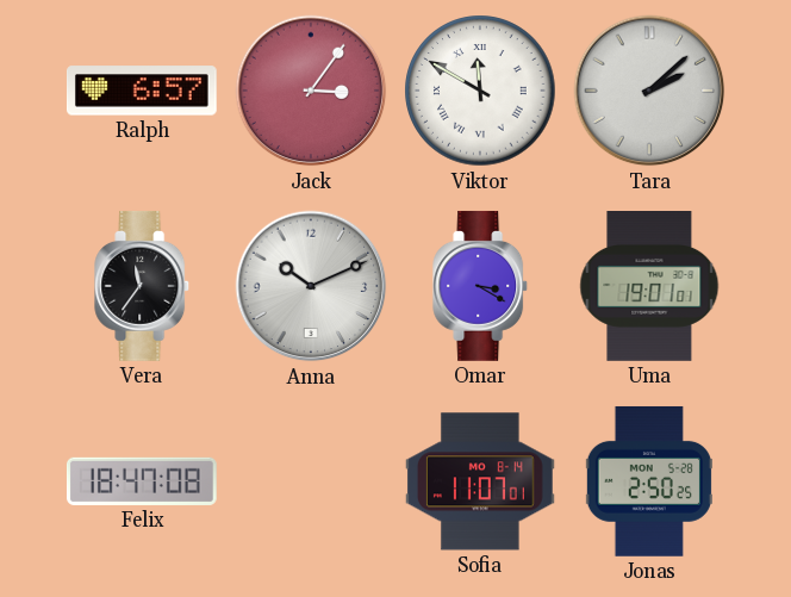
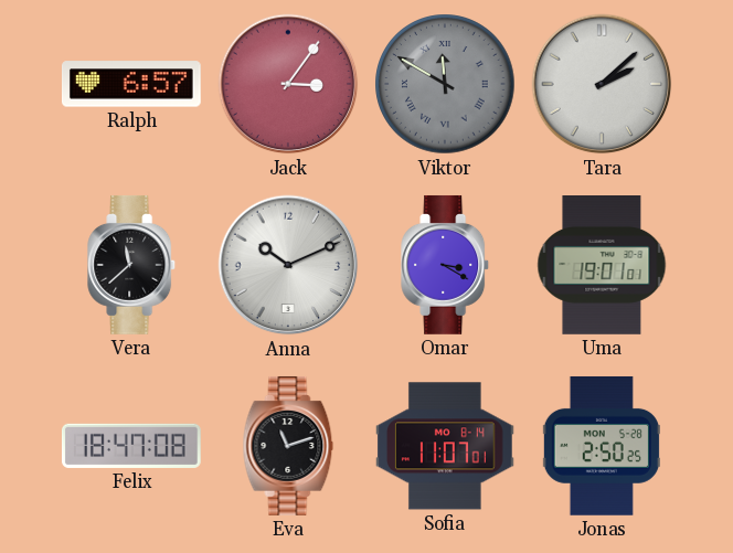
Viktor dial: white -> grey
Vera: 11:36 -> 11:38
Eva: none -> 11:12
